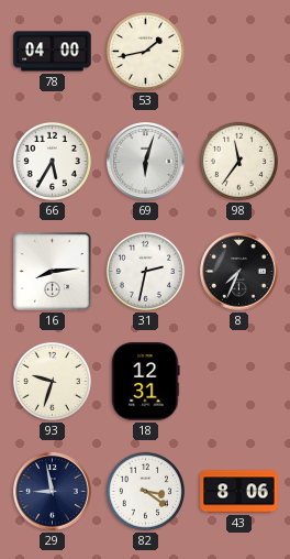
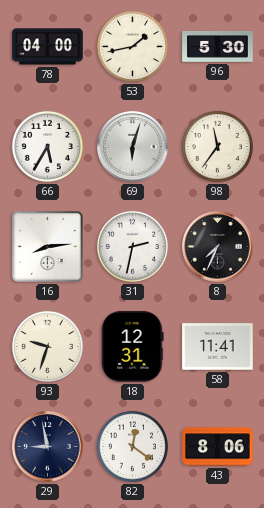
96: none -> 5:30
58: none -> 11:41
82: 3:21 -> 12:21
